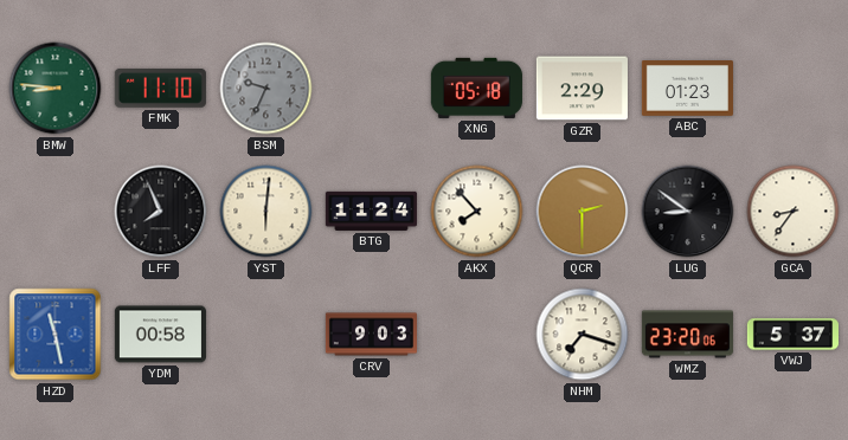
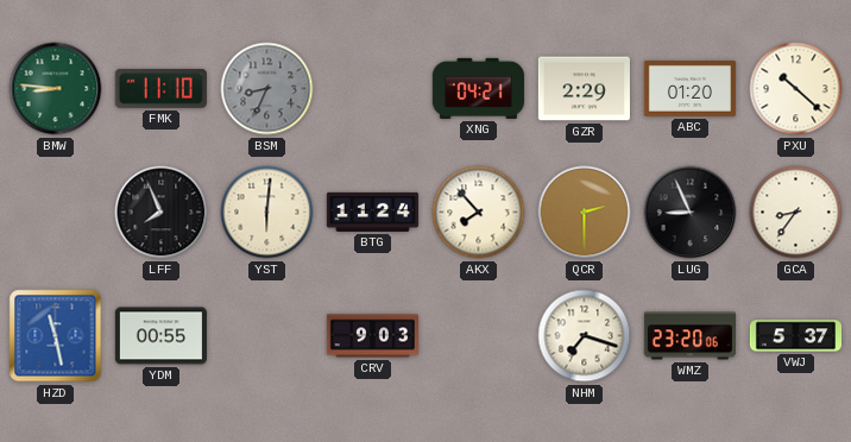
BSM: 9:34 -> 8:34
XNG: 05:18 -> 04:21
ABC: 01:23 -> 01:20
PXU: none -> 10:22
LUG: 8:51 -> 8:56
YDM: 00:58 -> 00:55
